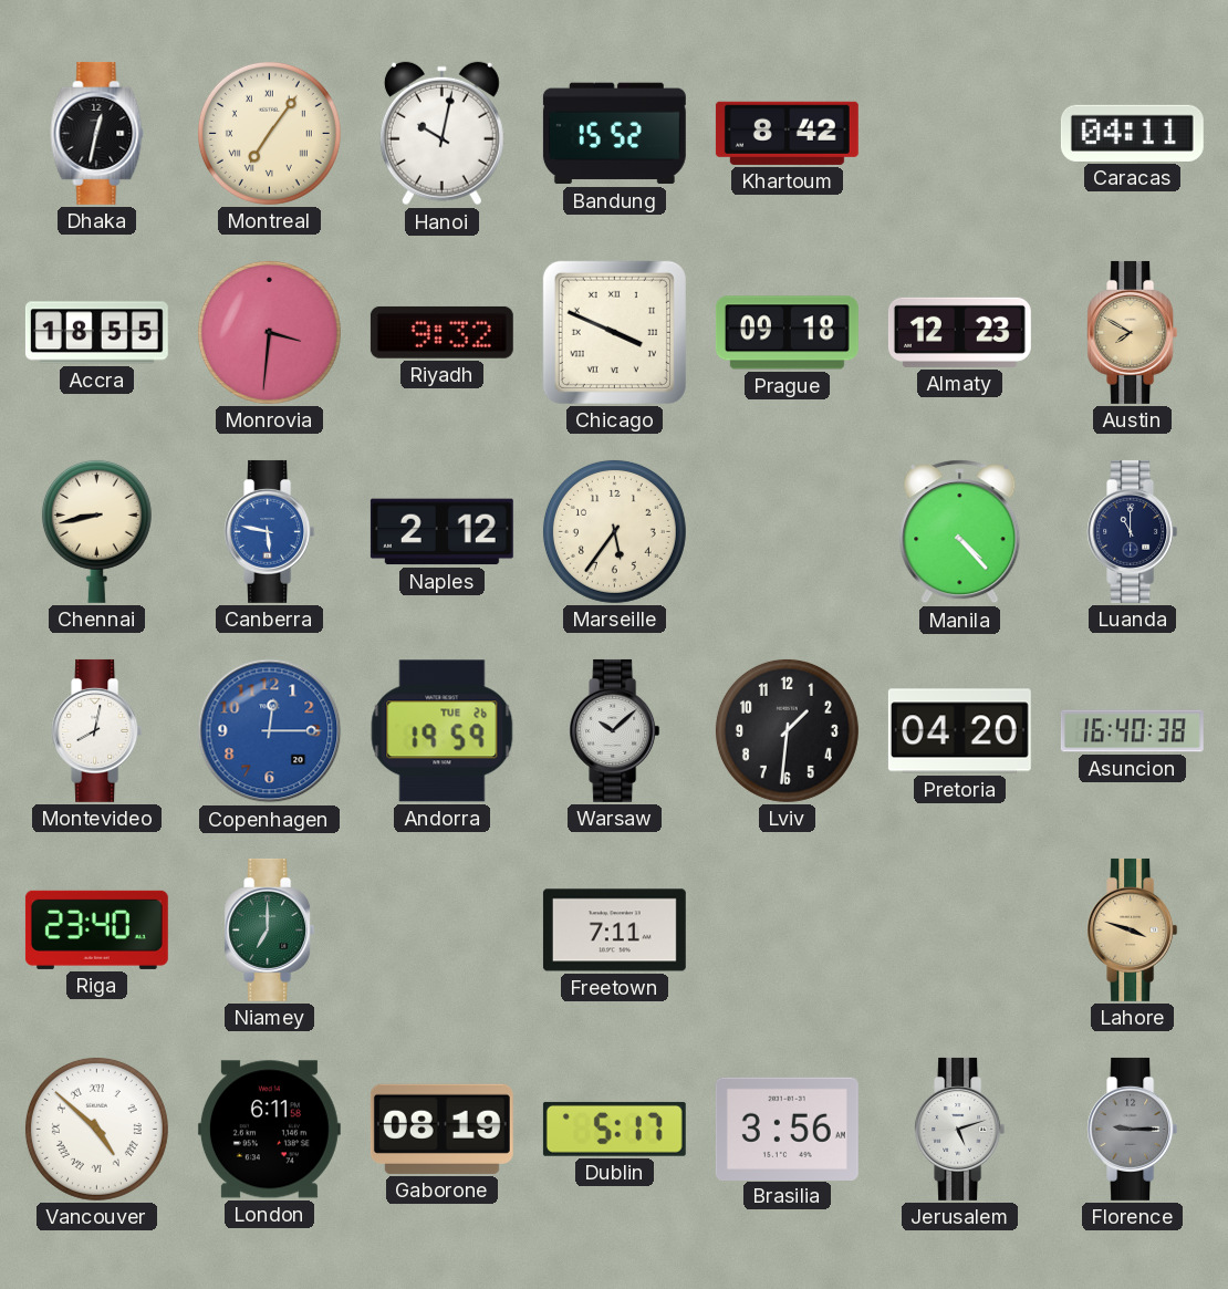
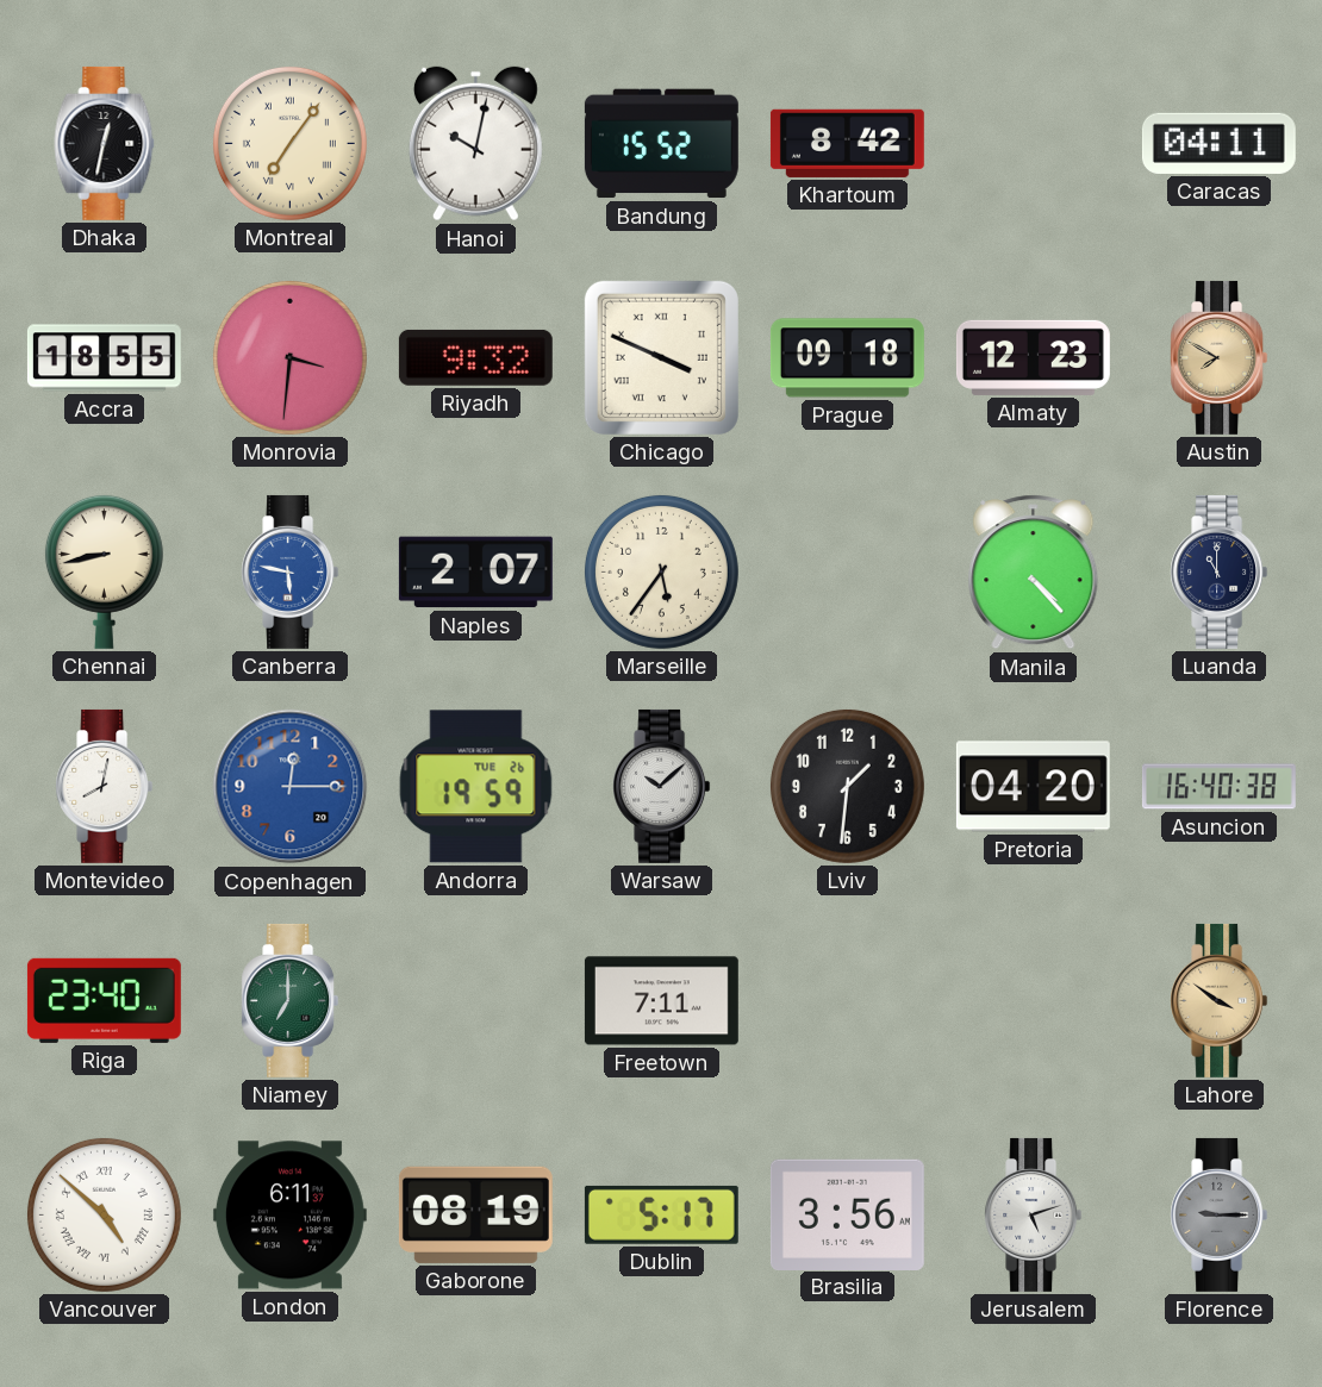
Naples: 2:12 -> 2:07
Lahore: 3:48 -> 3:51
London: 6:11:58 -> 6:11:37
